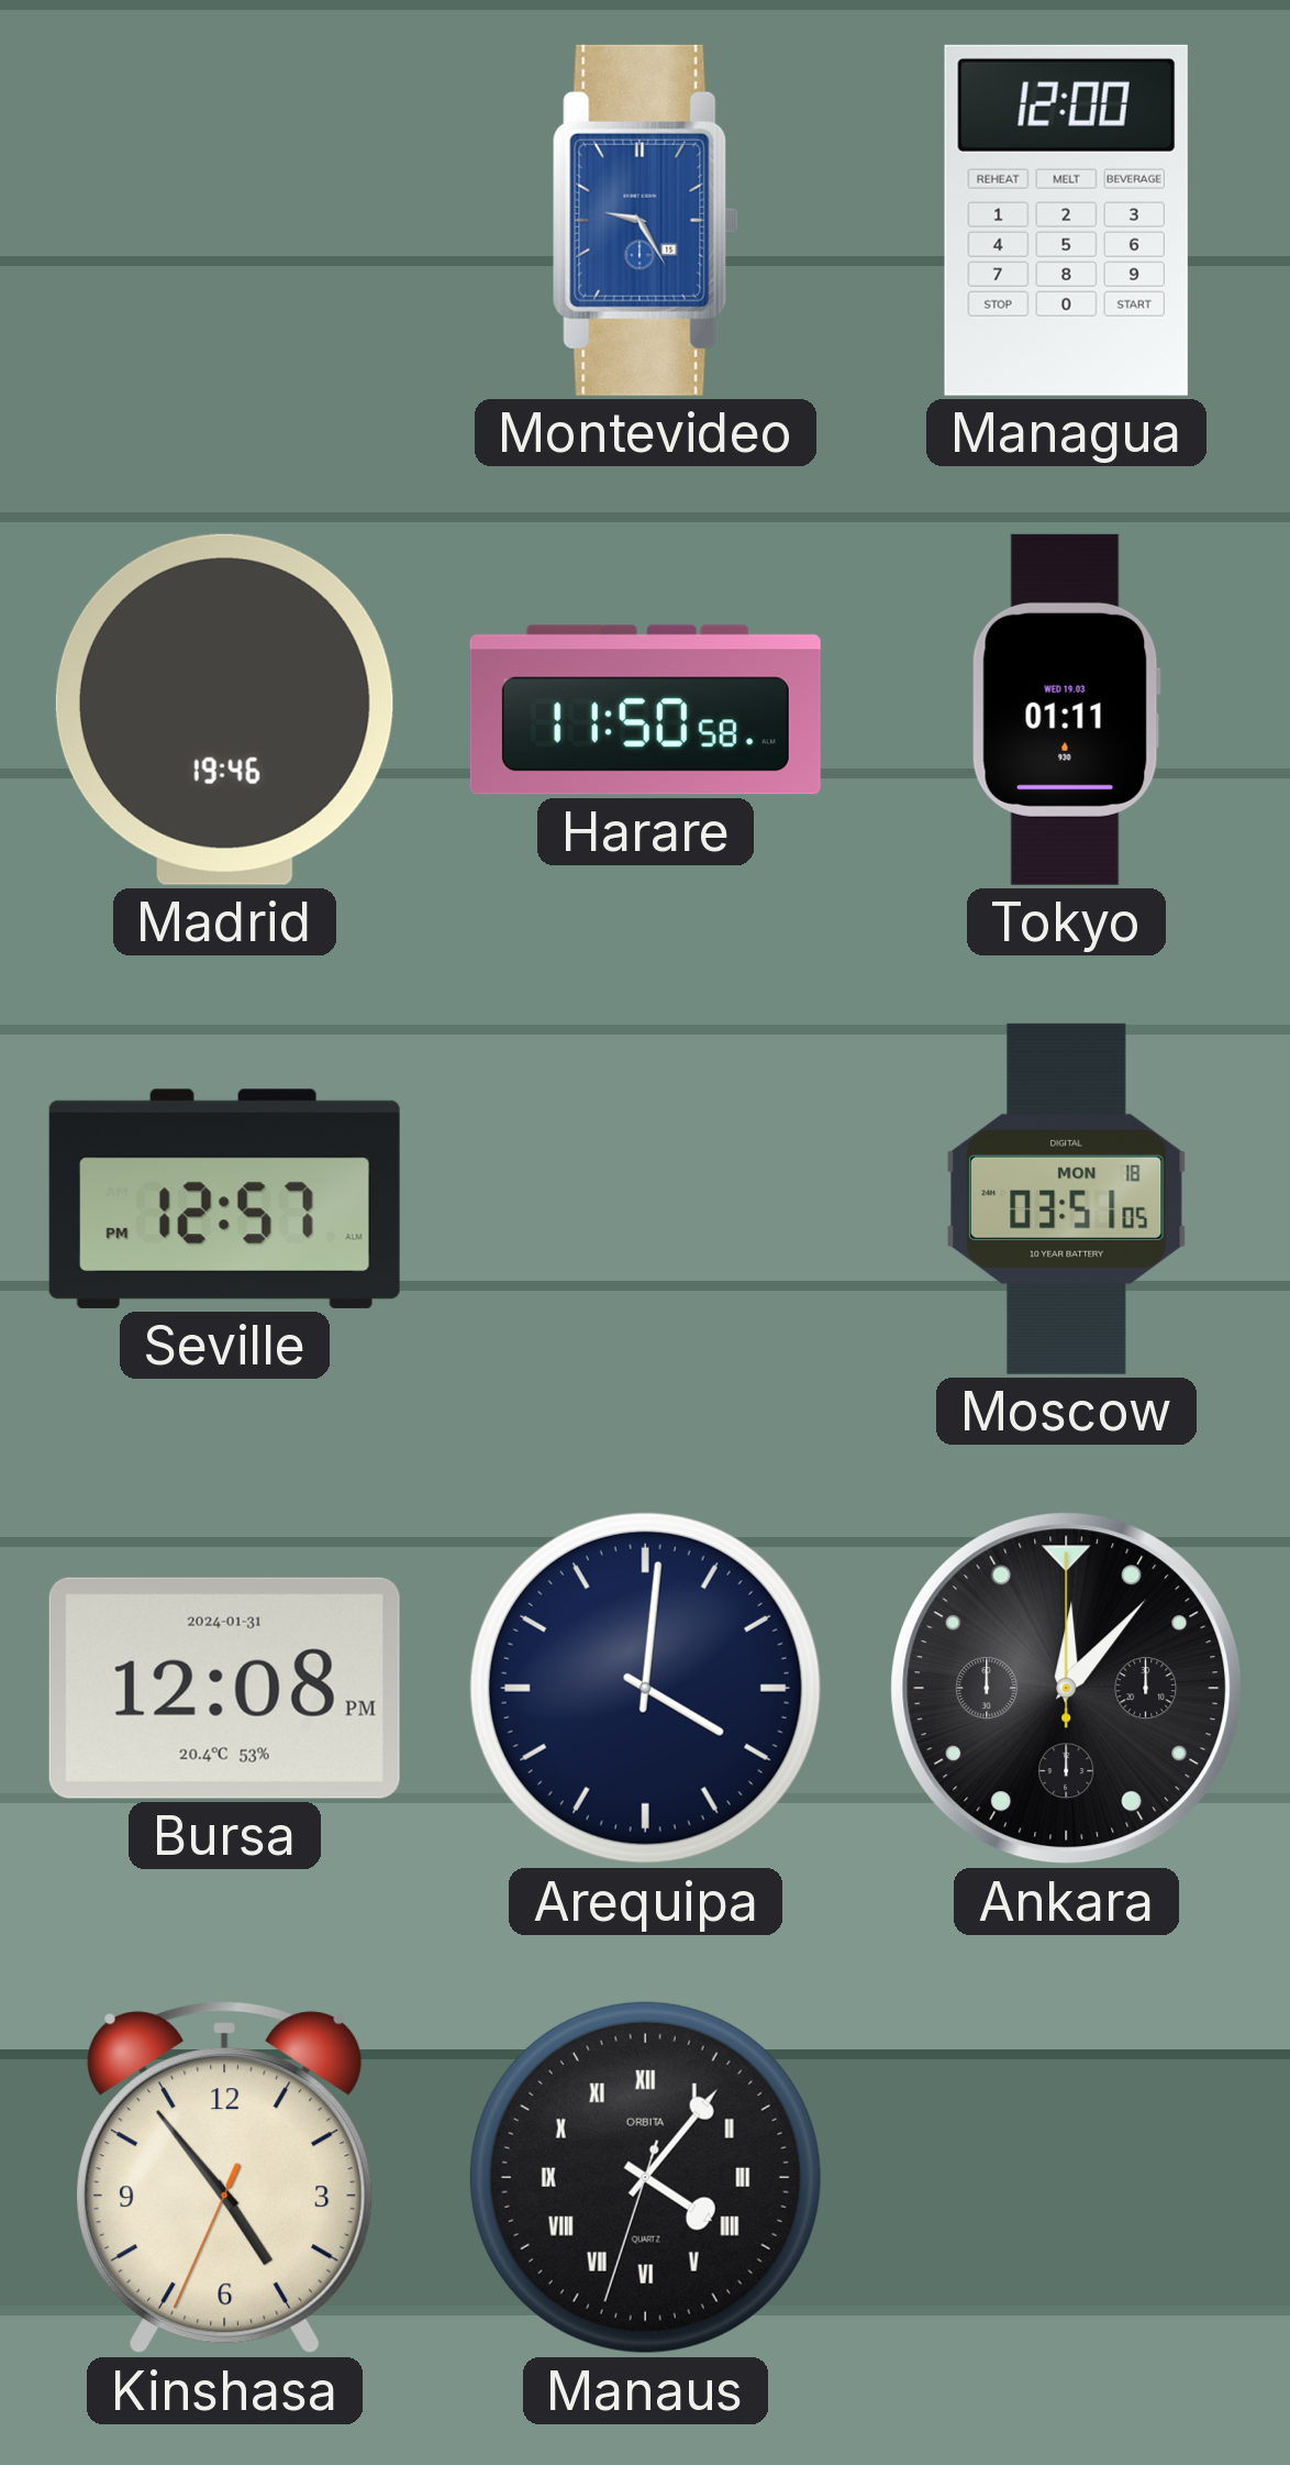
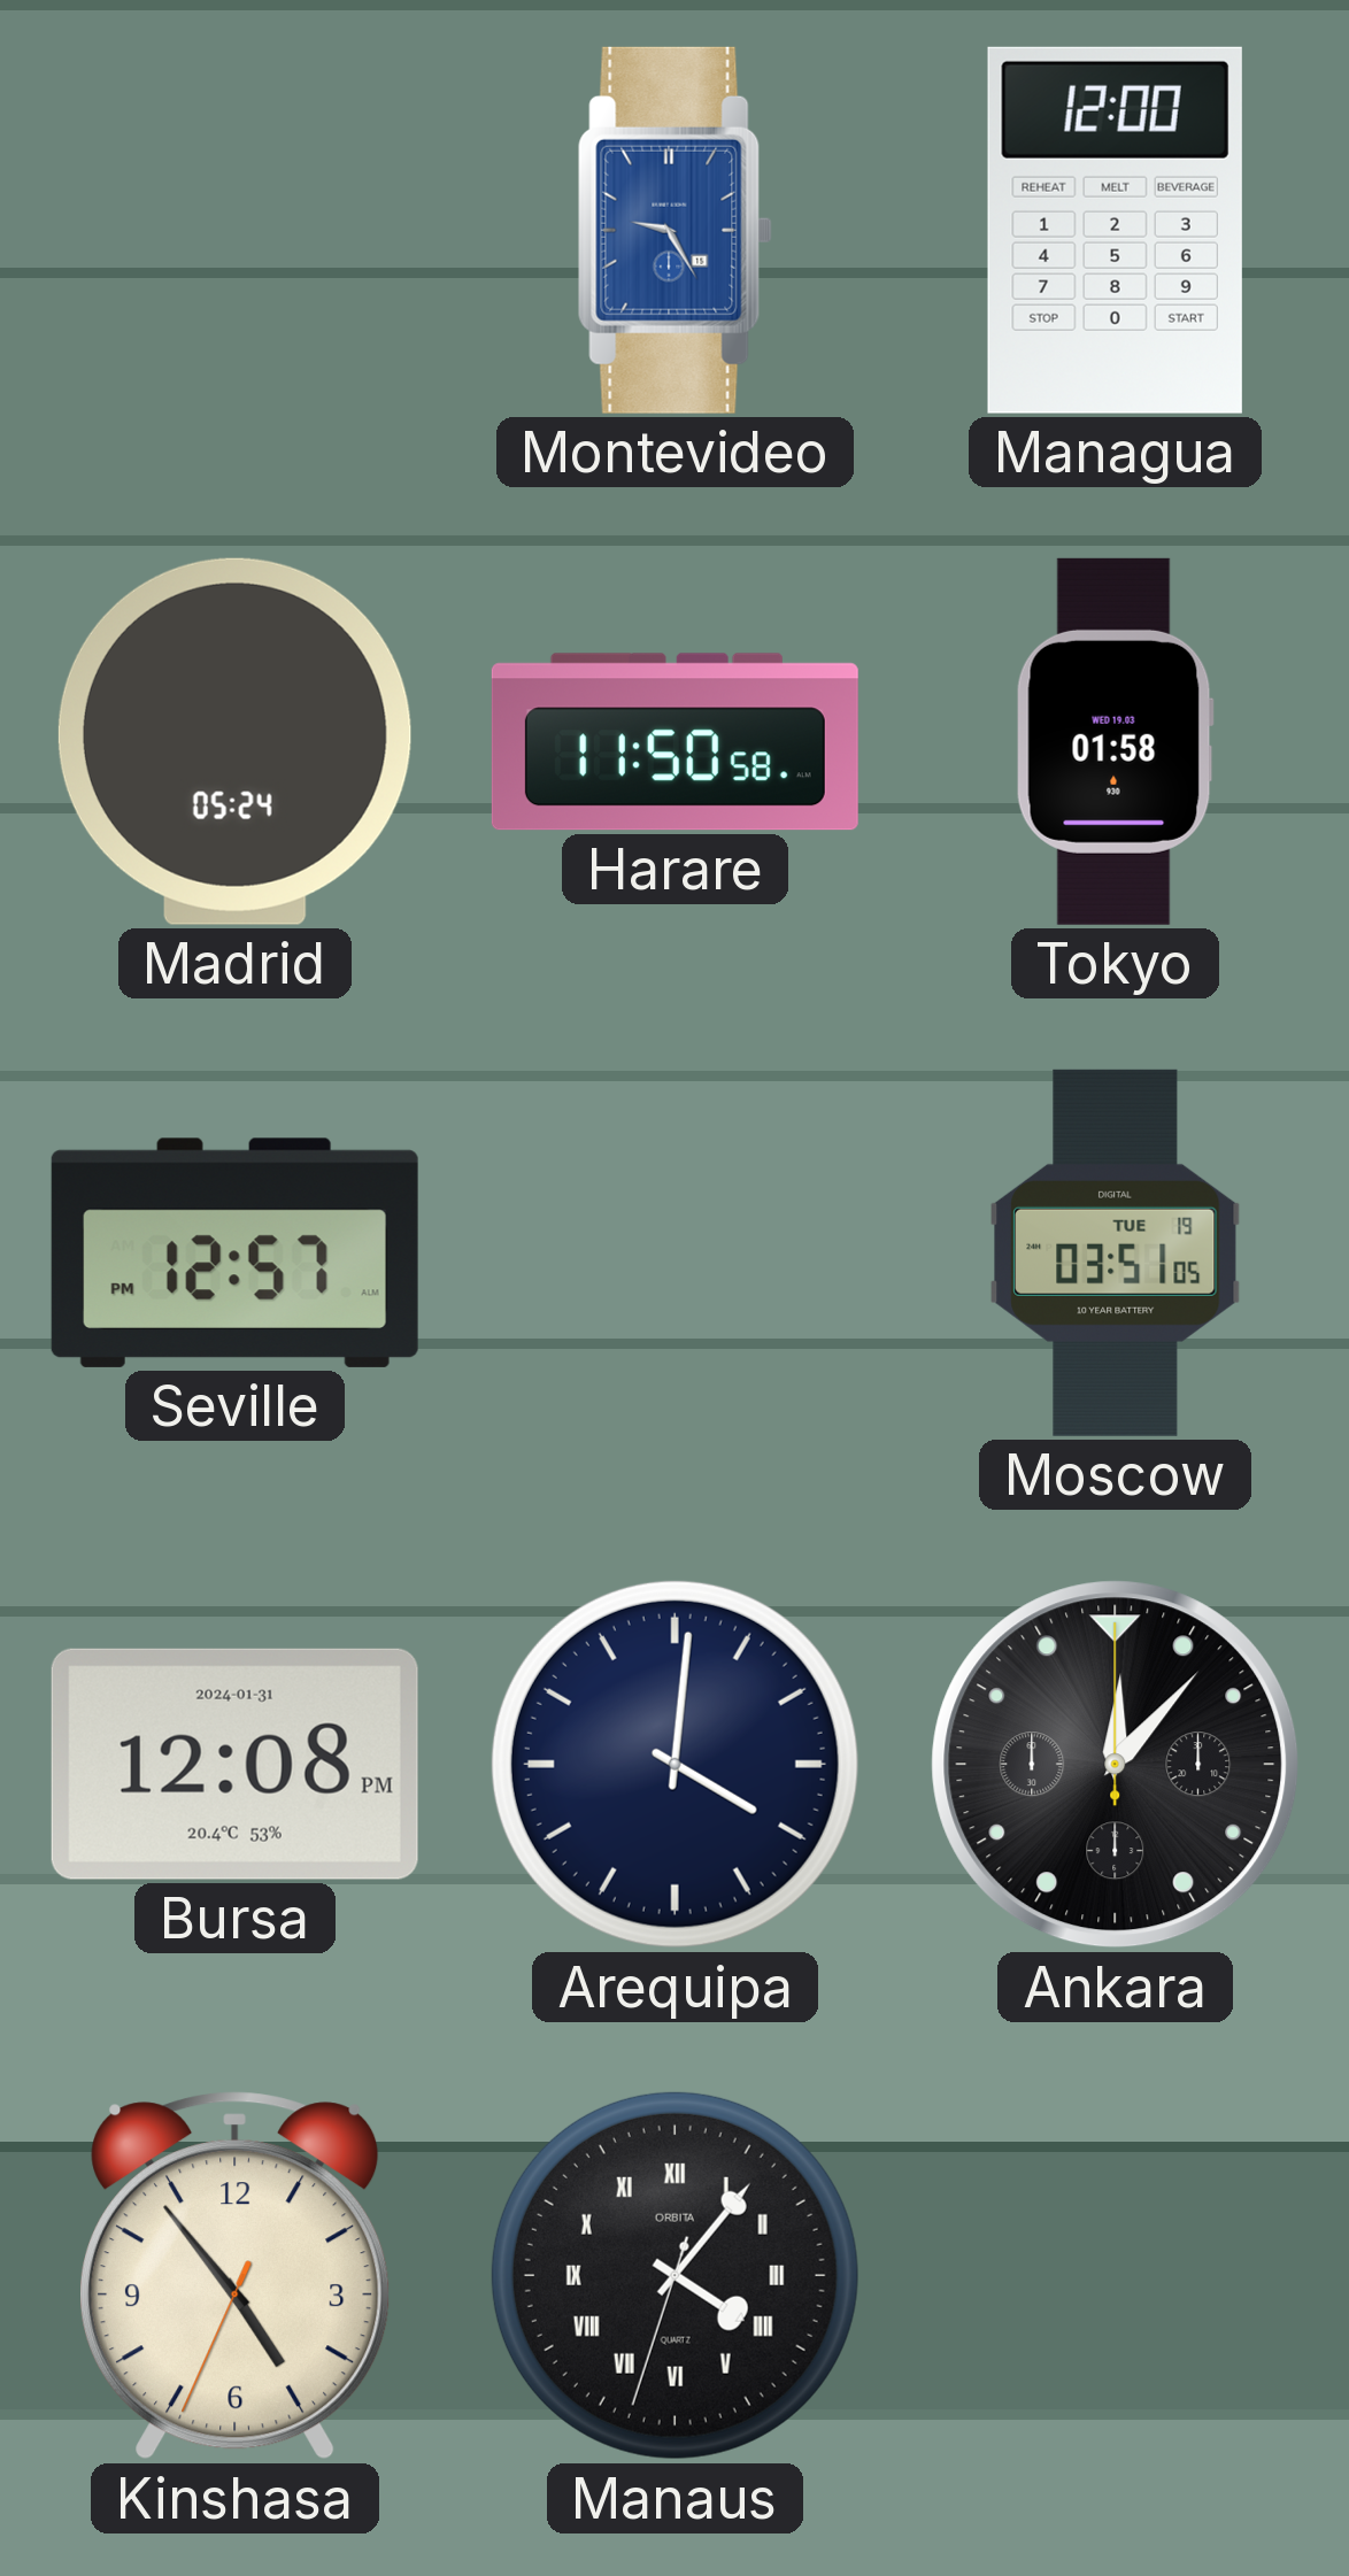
Madrid: 19:46 -> 05:24
Tokyo: 01:11 -> 01:58
Moscow date: MON 18 -> TUE 19
